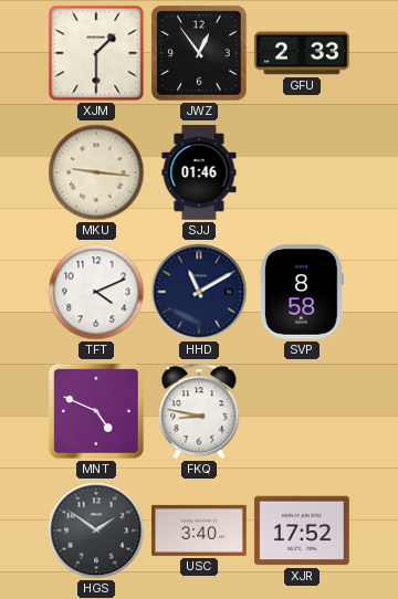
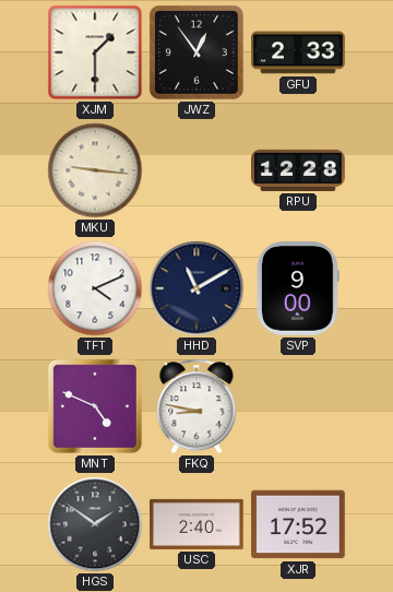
SJJ: 01:46 -> none
RPU: none -> 12:28
SVP: 8:58 -> 9:00
USC: 3:40 -> 2:40
